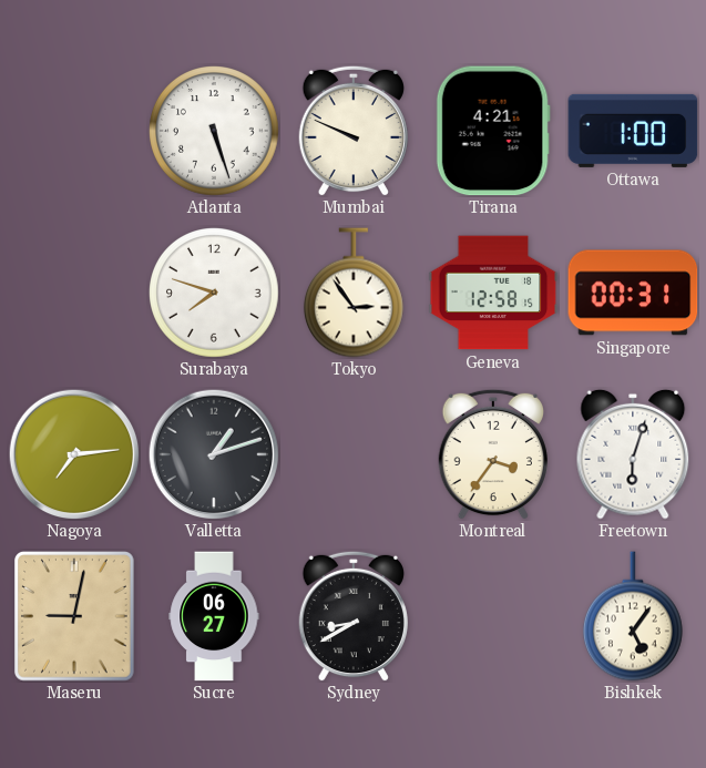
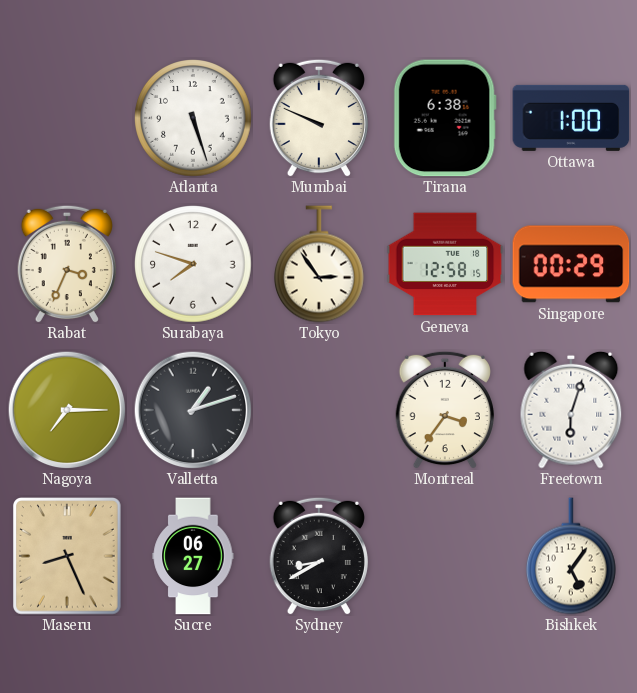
Tirana: 4:21 -> 6:38
Rabat: none -> 3:34
Singapore: 00:31 -> 00:29
Nagoya: 7:14 -> 7:15
Maseru: 9:02 -> 8:26
